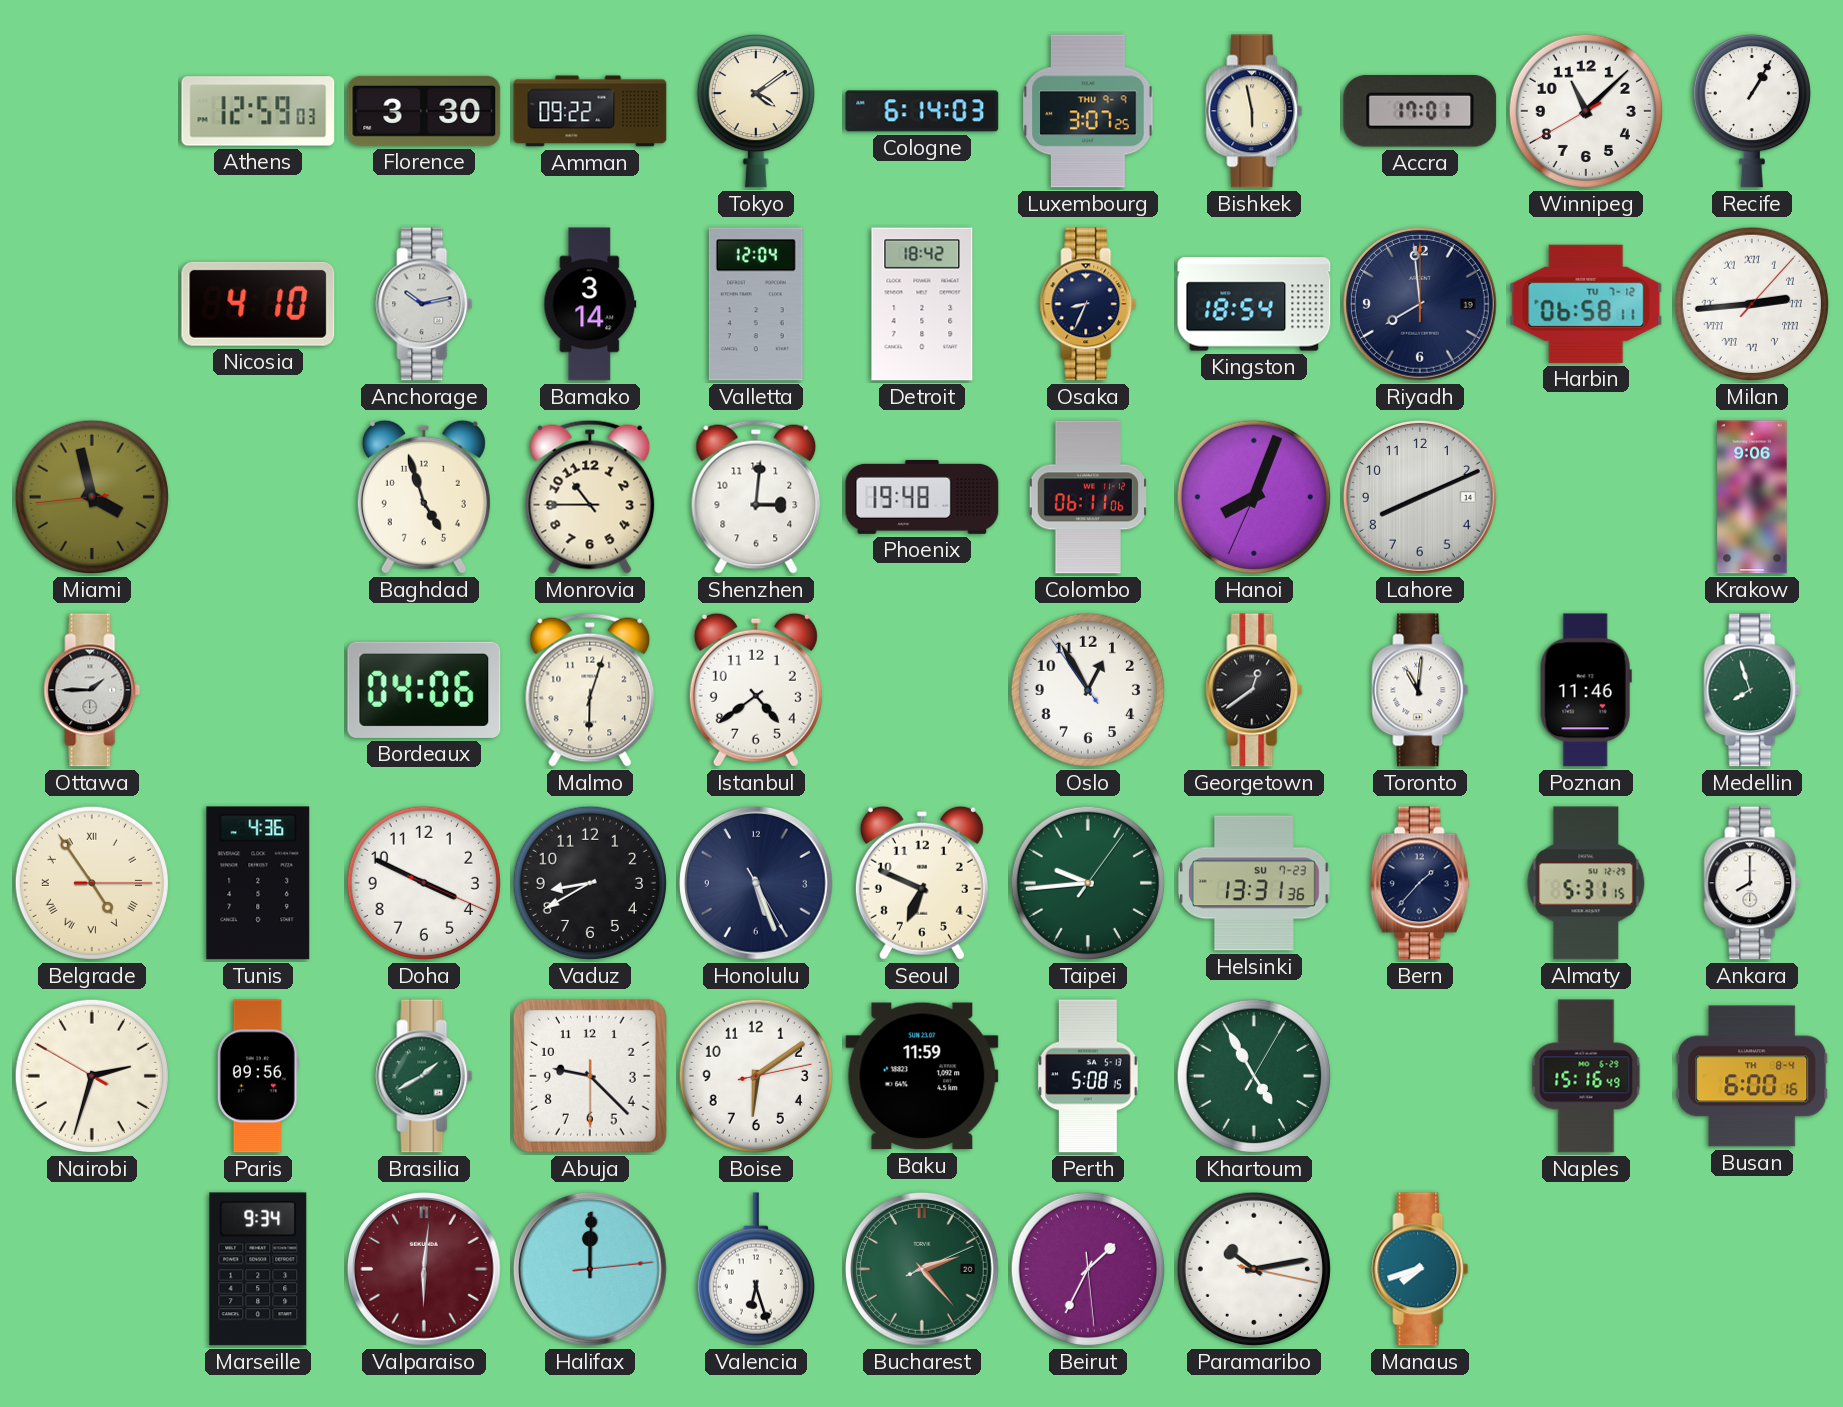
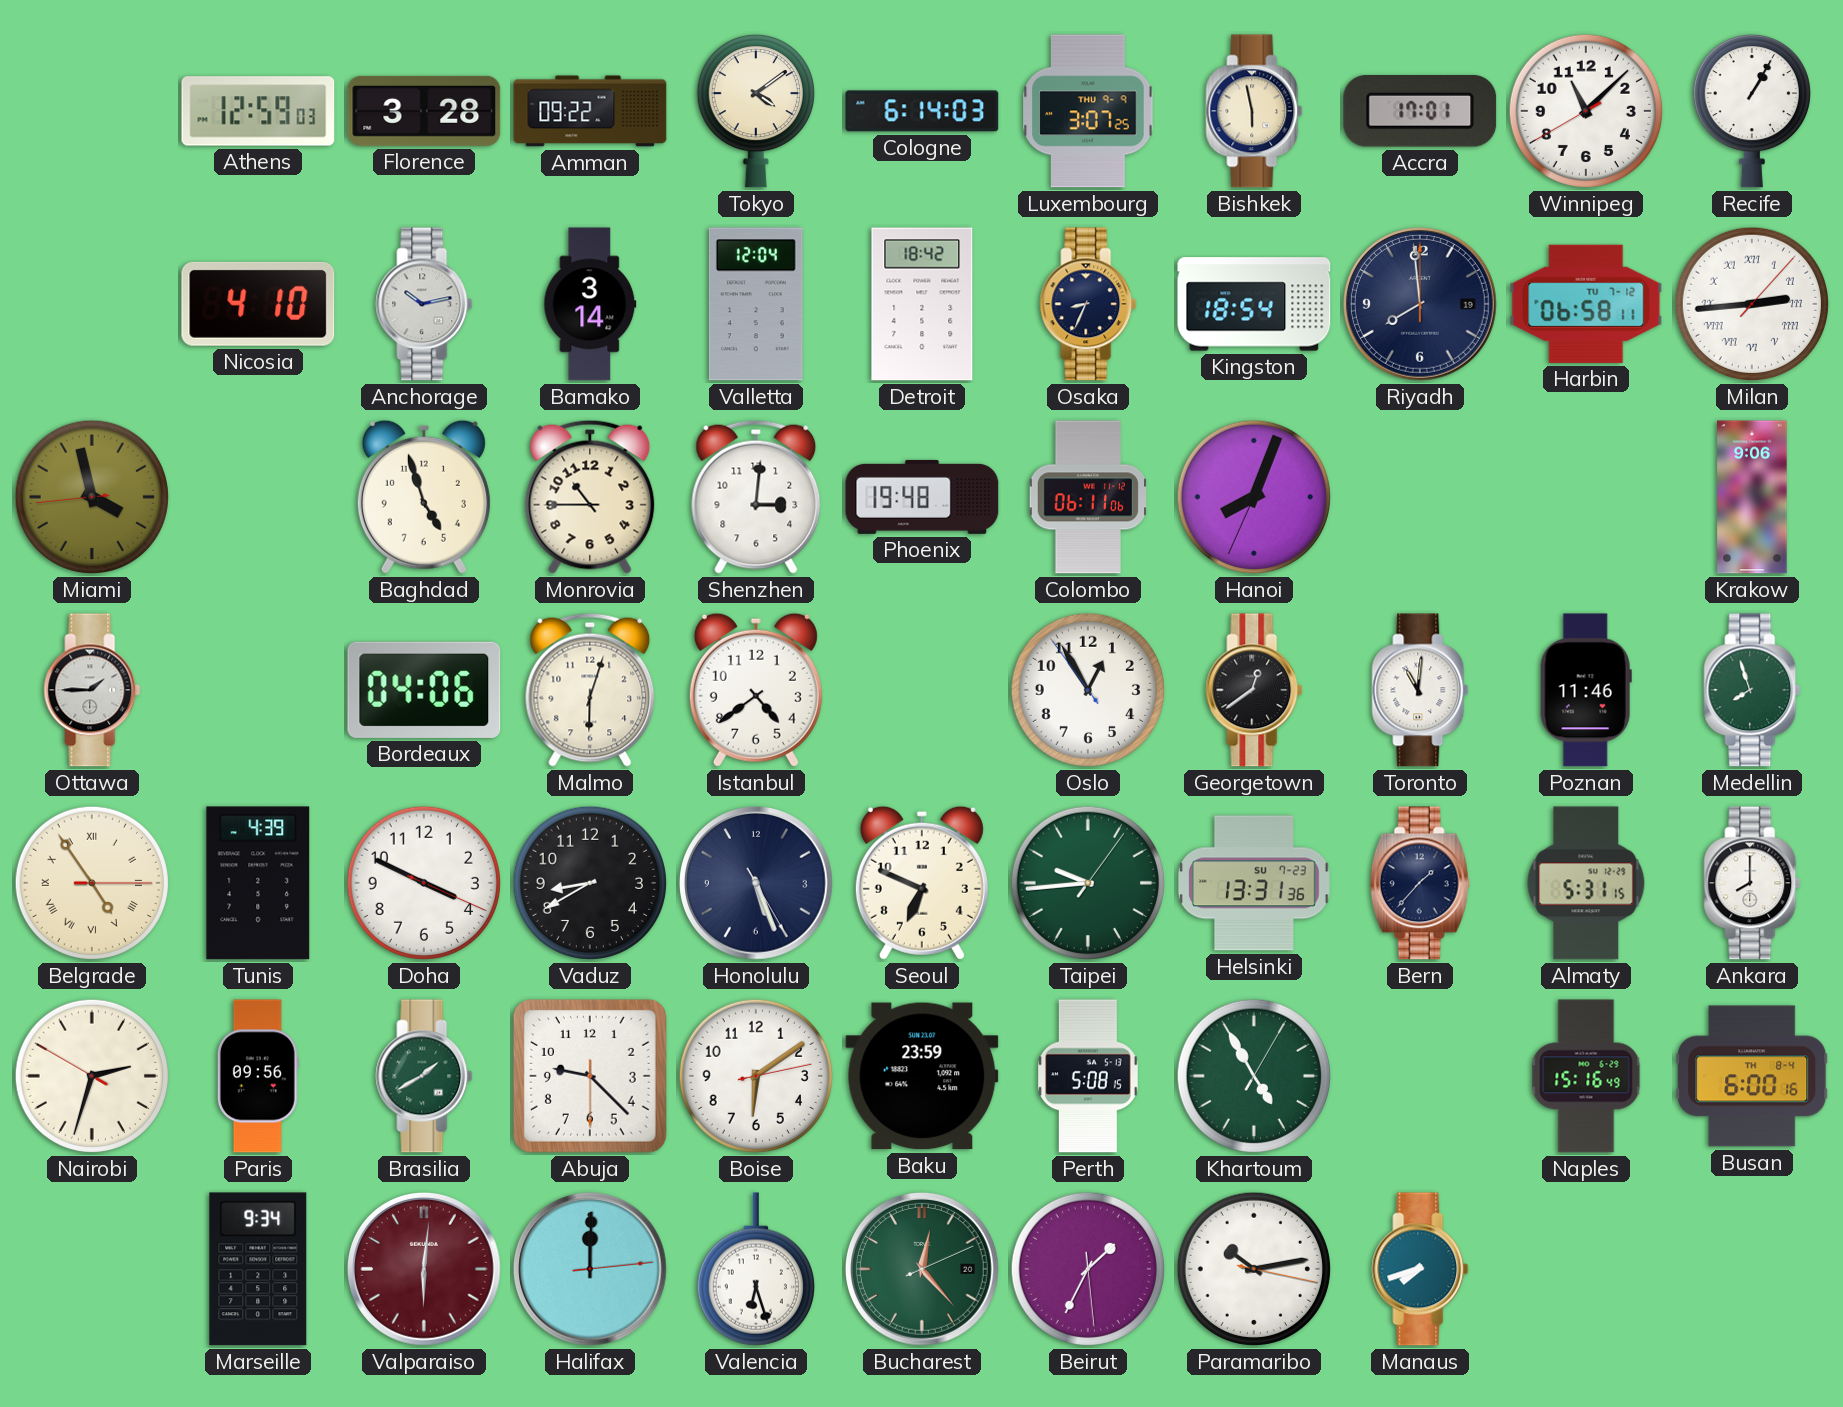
Florence: 3:30 -> 3:28
Lahore: 8:11 -> none
Tunis: 4:36 -> 4:39
Baku: 11:59 -> 23:59
Bucharest: 2:23 -> 12:23
